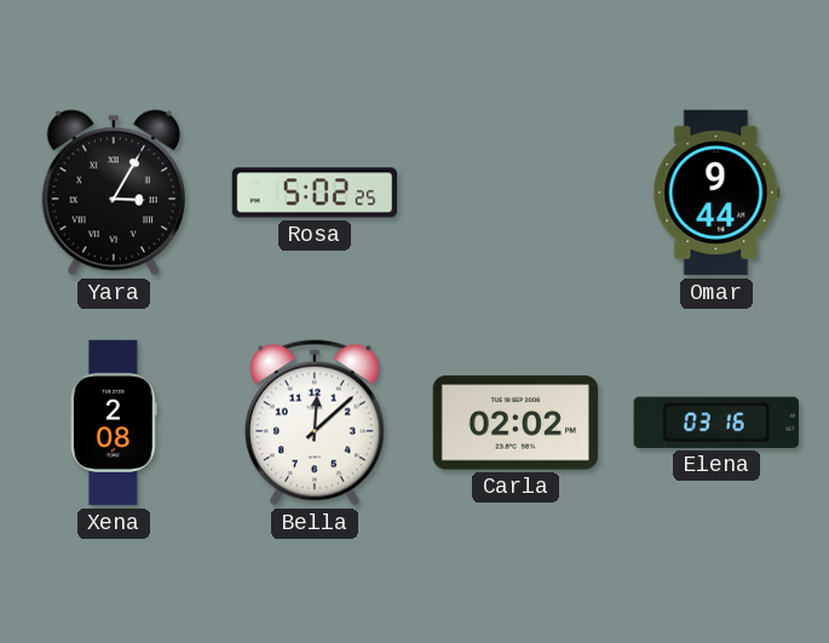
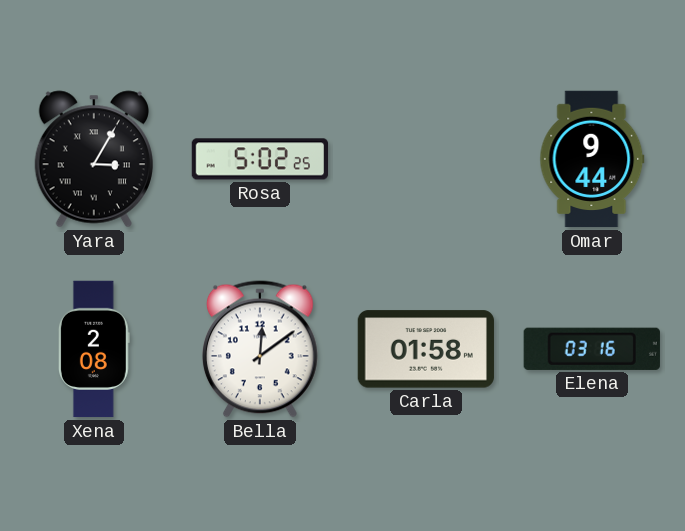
Bella: 12:08 -> 12:09
Carla: 02:02 -> 01:58
